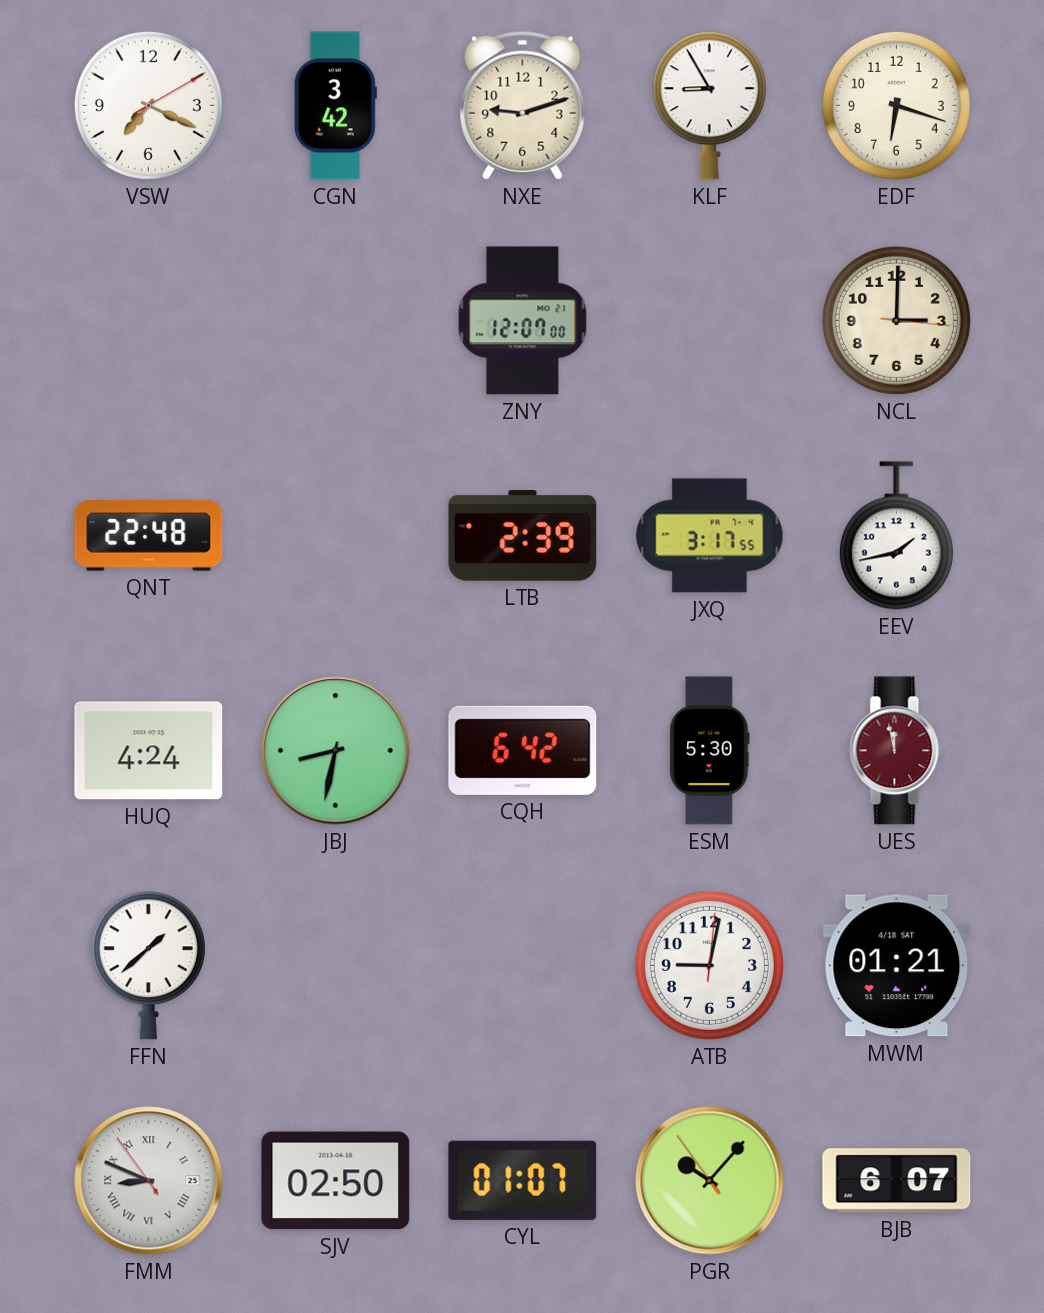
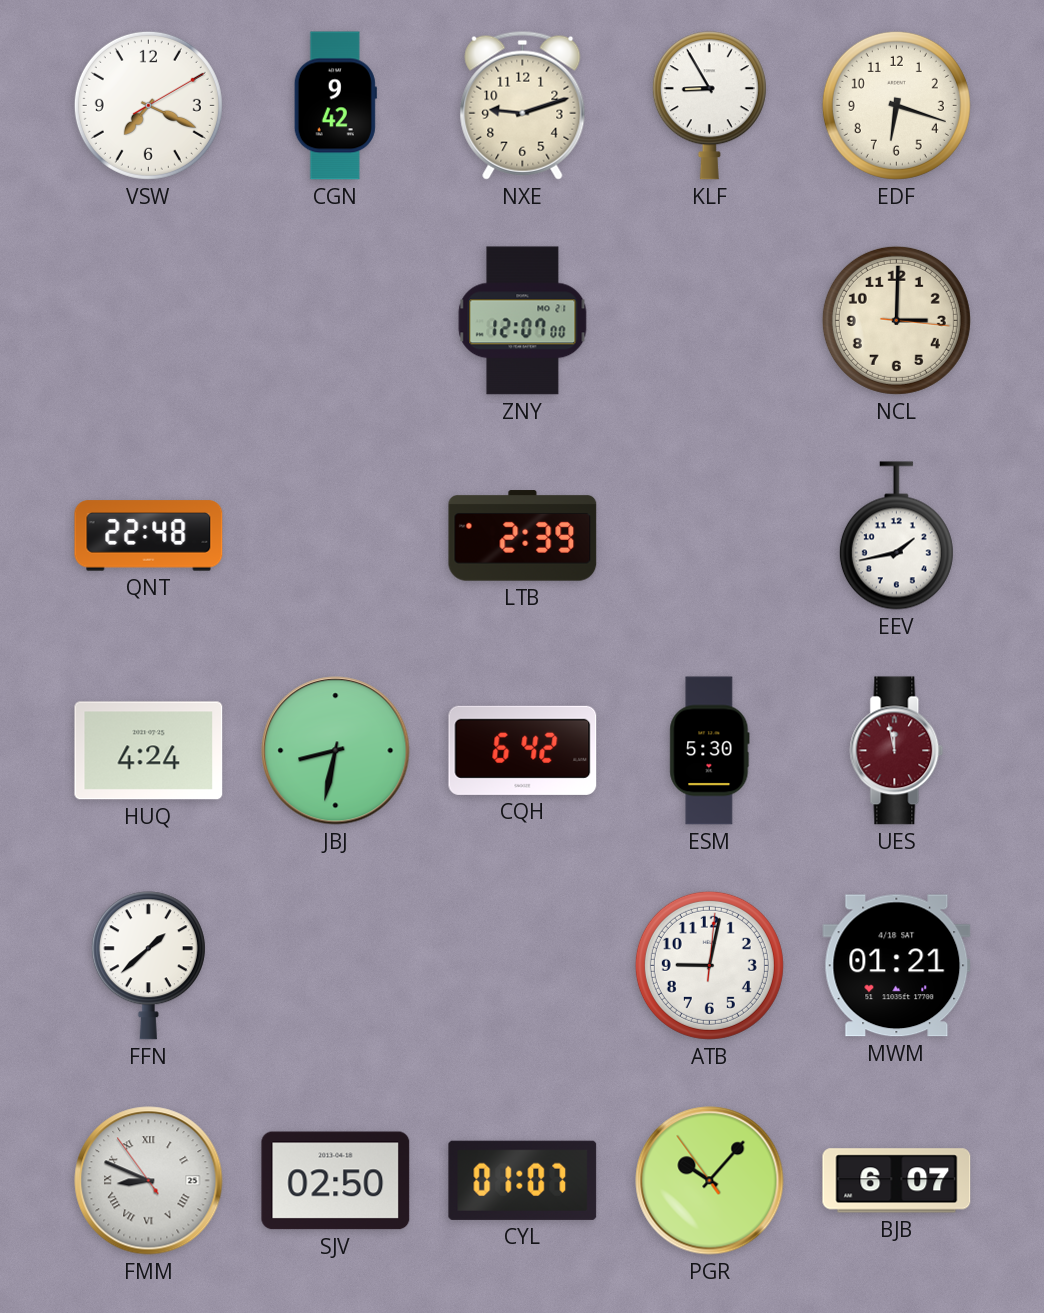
CGN: 3:42 -> 9:42
JXQ: 3:17 -> none
